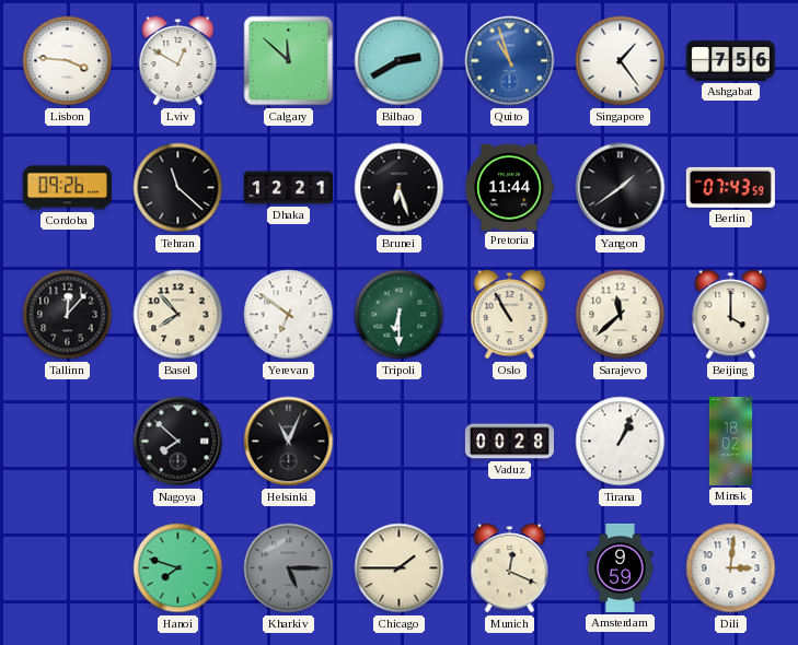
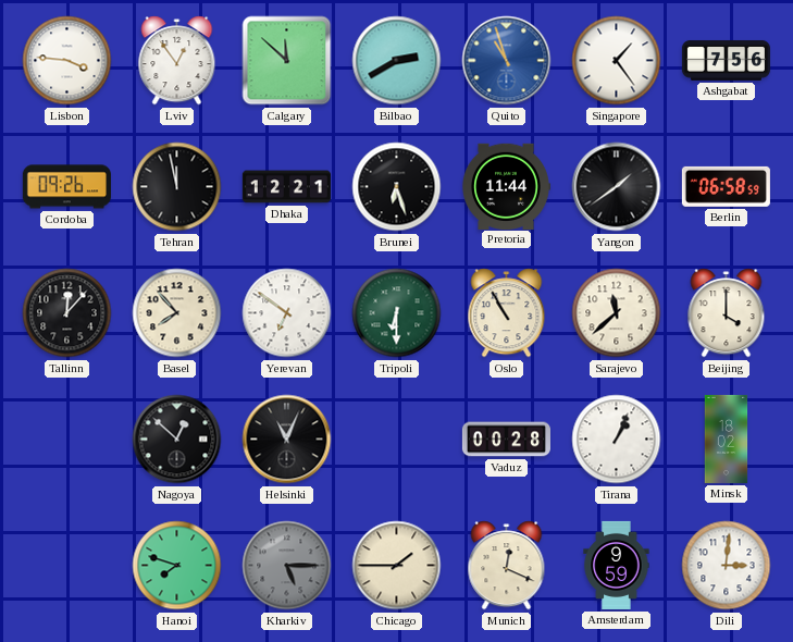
Lviv: 12:50 -> 12:54
Tehran: 11:22 -> 11:58
Berlin: 07:43 -> 06:58
Nagoya: 7:52 -> 12:52
